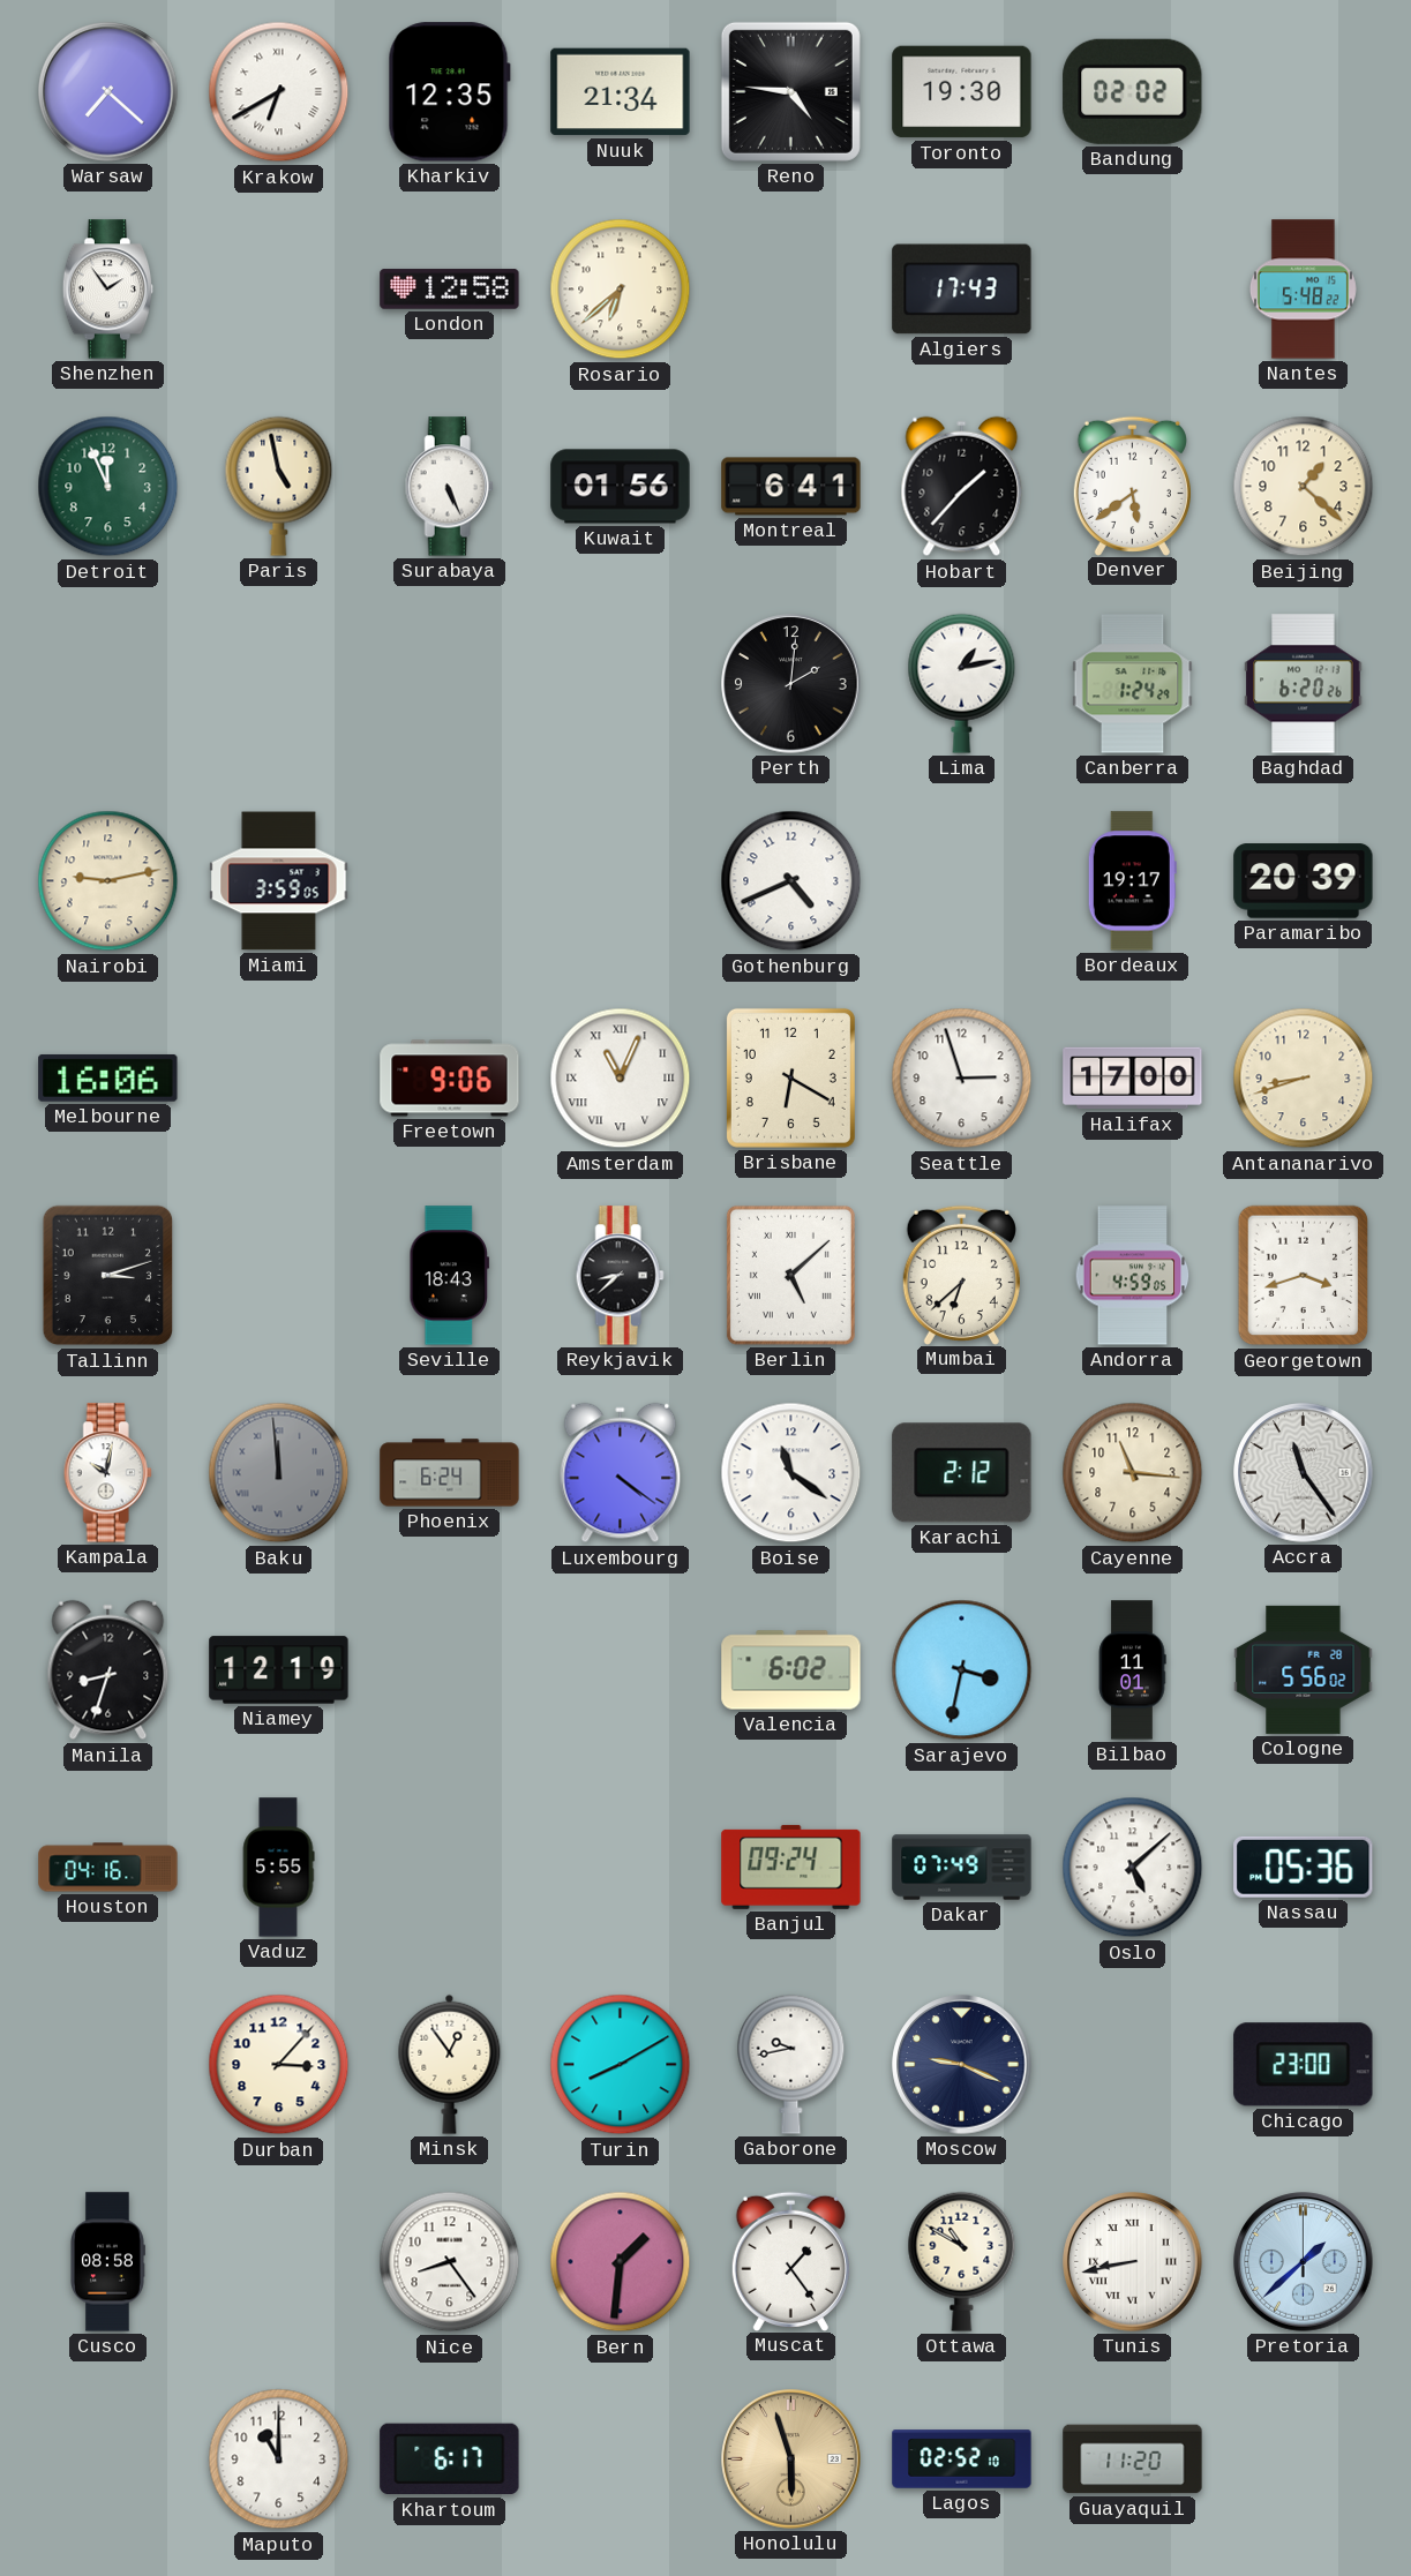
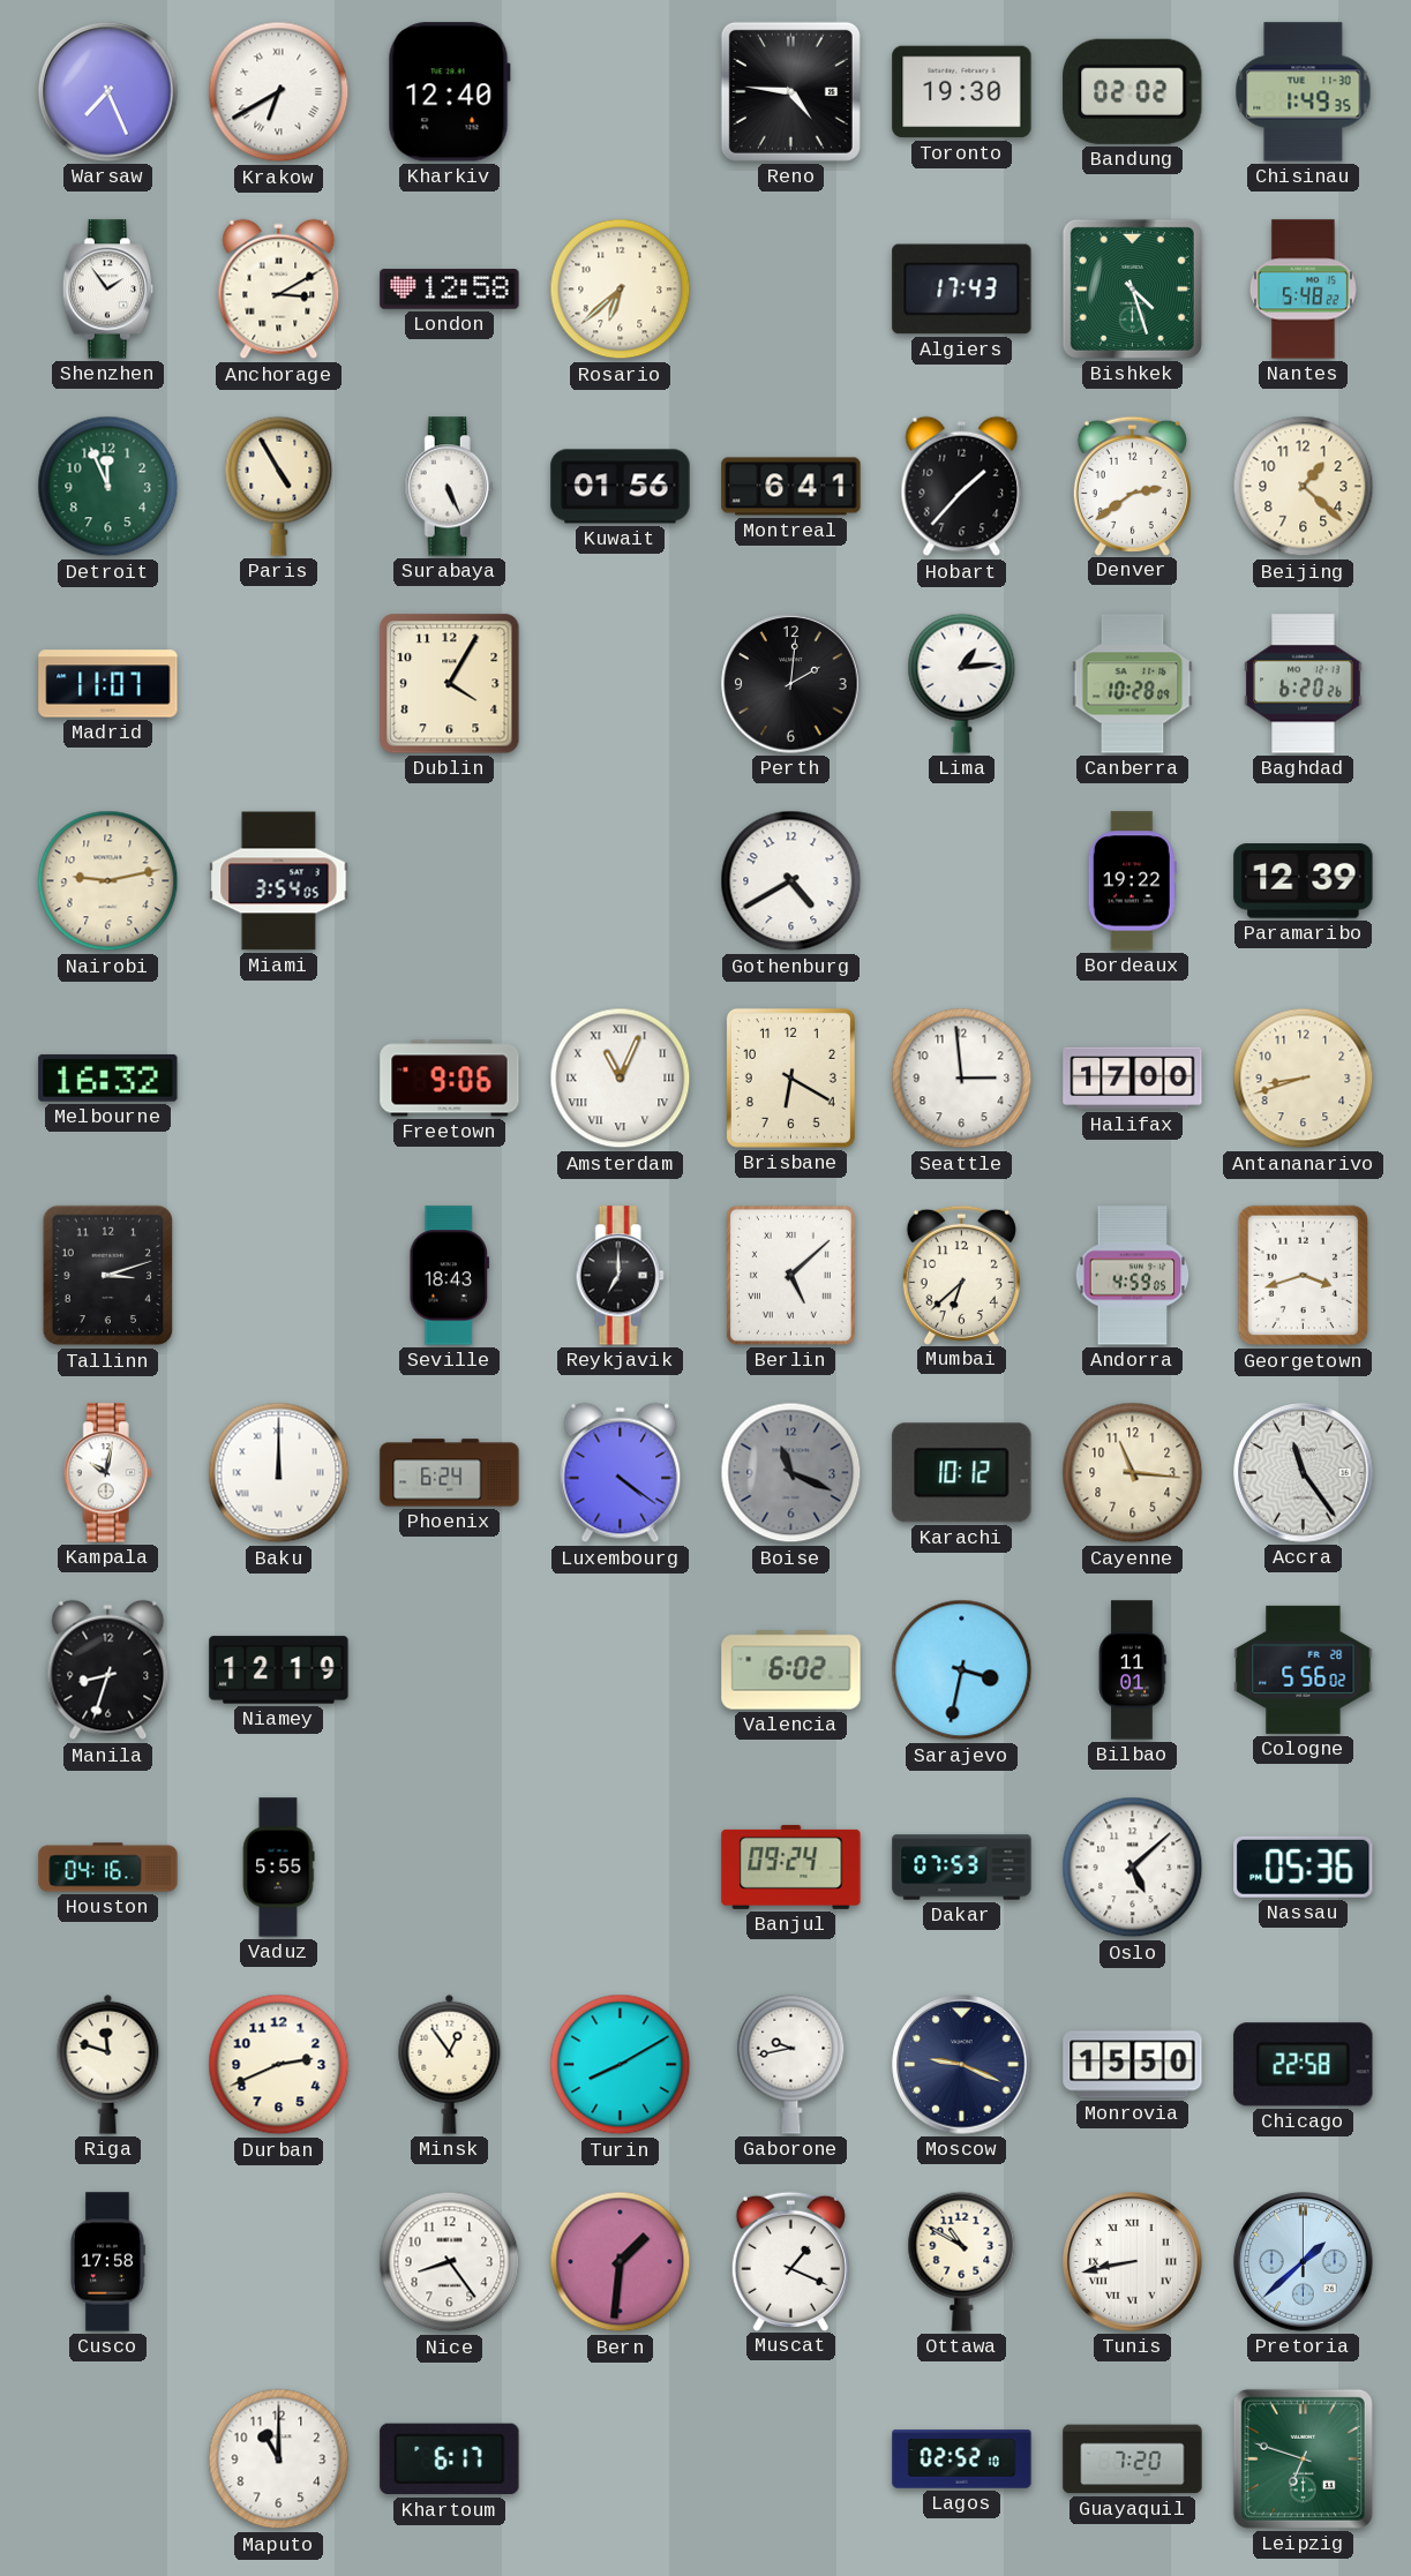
Warsaw: 7:22 -> 7:26
Kharkiv: 12:35 -> 12:40
Nuuk: 21:34 -> none
Chisinau: none -> 1:49
Anchorage: none -> 3:10
Bishkek: none -> 4:27
Paris: 4:58 -> 4:55
Denver: 5:39 -> 2:39
Madrid: none -> 11:07
Dublin: none -> 4:05
Lima: 1:13 -> 1:14
Canberra: 1:24 -> 10:28
Miami: 3:59 -> 3:54
Gothenburg: 4:41 -> 4:40
Bordeaux: 19:17 -> 19:22
Paramaribo: 20:39 -> 12:39
Melbourne: 16:06 -> 16:32
Seattle: 2:57 -> 2:59
Reykjavik: 8:38 -> 7:00
Baku: 11:59 -> 12:00
Baku dial: grey -> white
Boise: 11:21 -> 11:19
Boise dial: white -> grey
Karachi: 2:12 -> 10:12
Dakar: 07:49 -> 07:53
Riga: none -> 11:48
Durban: 3:07 -> 2:41
Monrovia: none -> 15:50
Chicago: 23:00 -> 22:58
Cusco: 08:58 -> 17:58
Muscat: 1:24 -> 1:19
Honolulu: 5:57 -> none
Guayaquil: 11:20 -> 7:20
Leipzig: none -> 6:48
